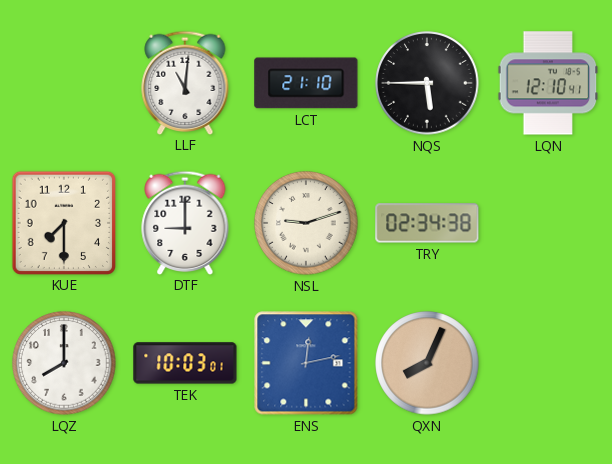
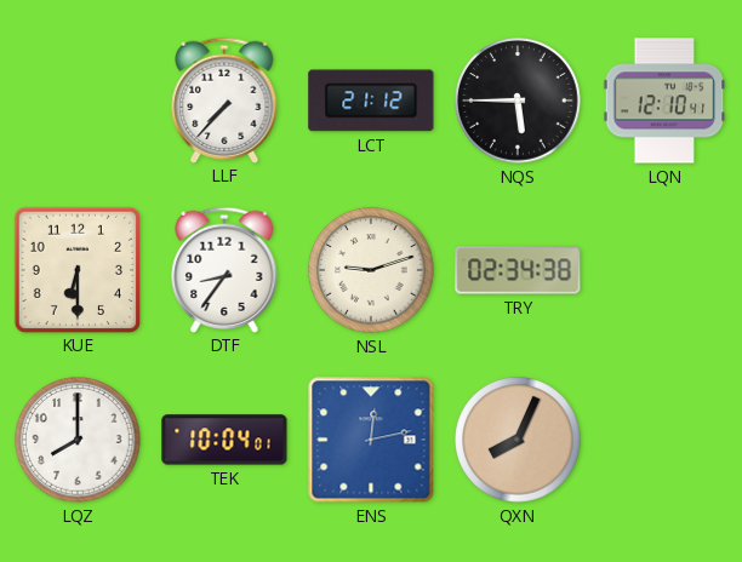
LLF: 11:01 -> 7:37
LCT: 21:10 -> 21:12
KUE: 7:30 -> 6:30
DTF: 9:00 -> 8:36
TEK: 10:03 -> 10:04
